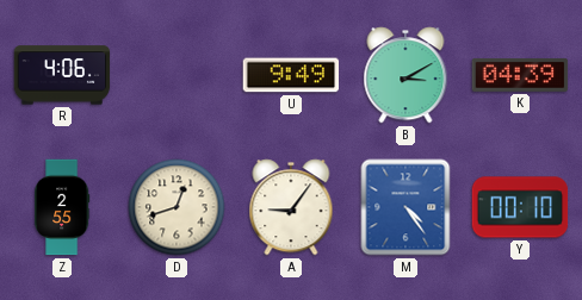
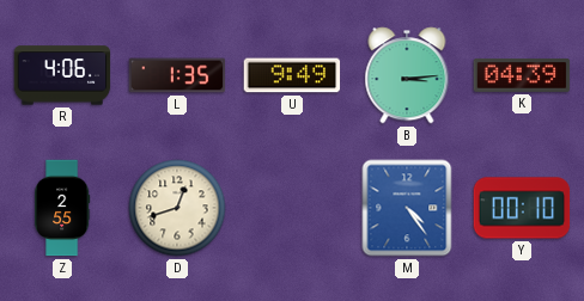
L: none -> 1:35
B: 3:10 -> 3:14
A: 9:06 -> none
